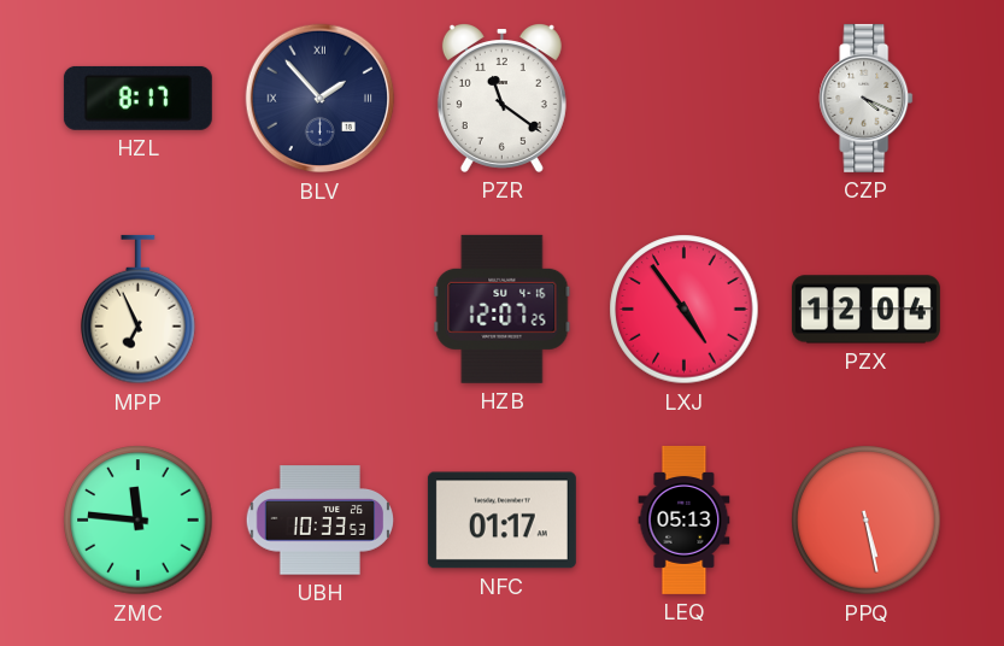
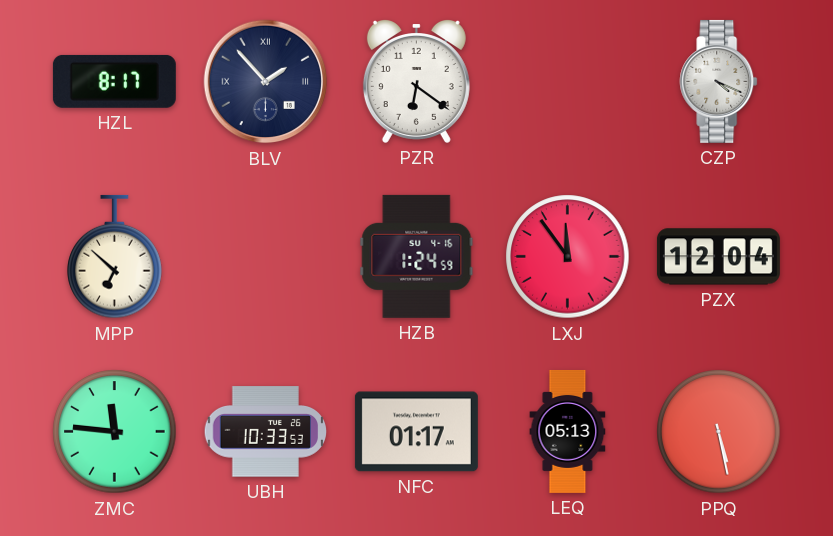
PZR: 11:21 -> 6:21
MPP: 6:56 -> 6:52
HZB: 12:07 -> 1:24
LXJ: 4:54 -> 11:54
